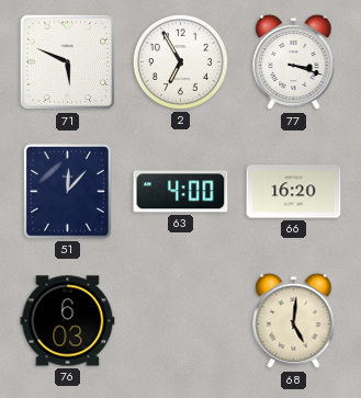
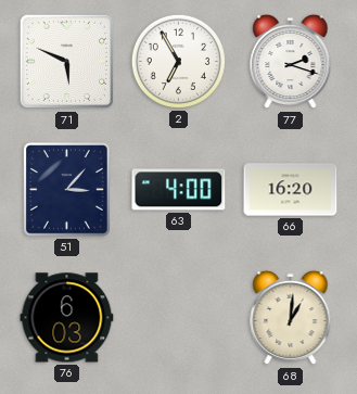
77: 3:18 -> 2:18
51: 12:07 -> 3:07
68: 5:01 -> 1:01
